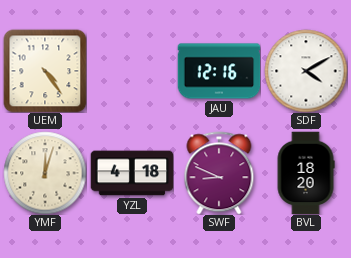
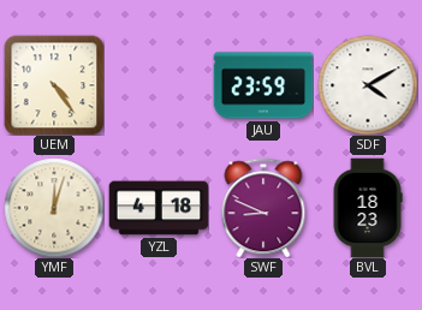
JAU: 12:16 -> 23:59
BVL: 18:20 -> 18:23
